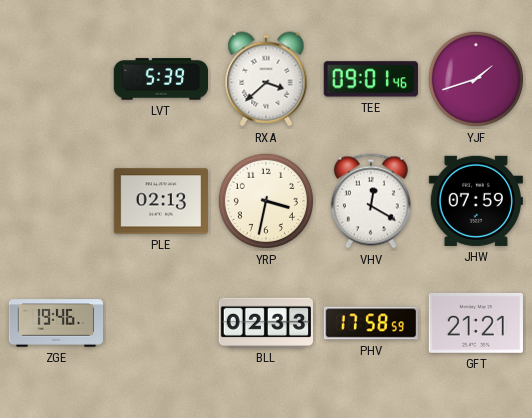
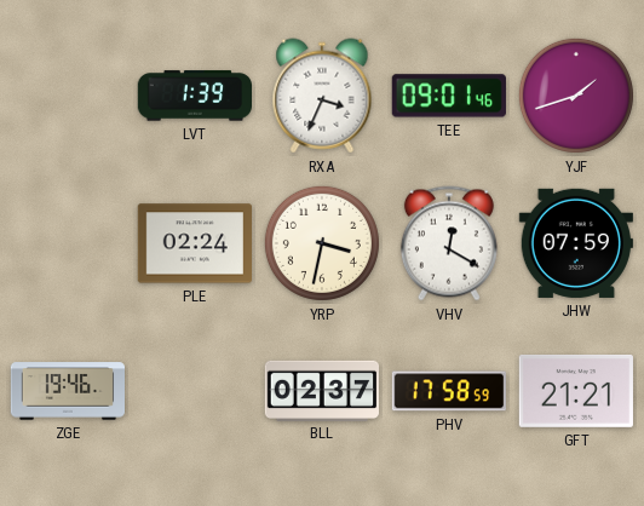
LVT: 5:39 -> 1:39
RXA: 3:38 -> 3:34
PLE: 02:13 -> 02:24
BLL: 02:33 -> 02:37
